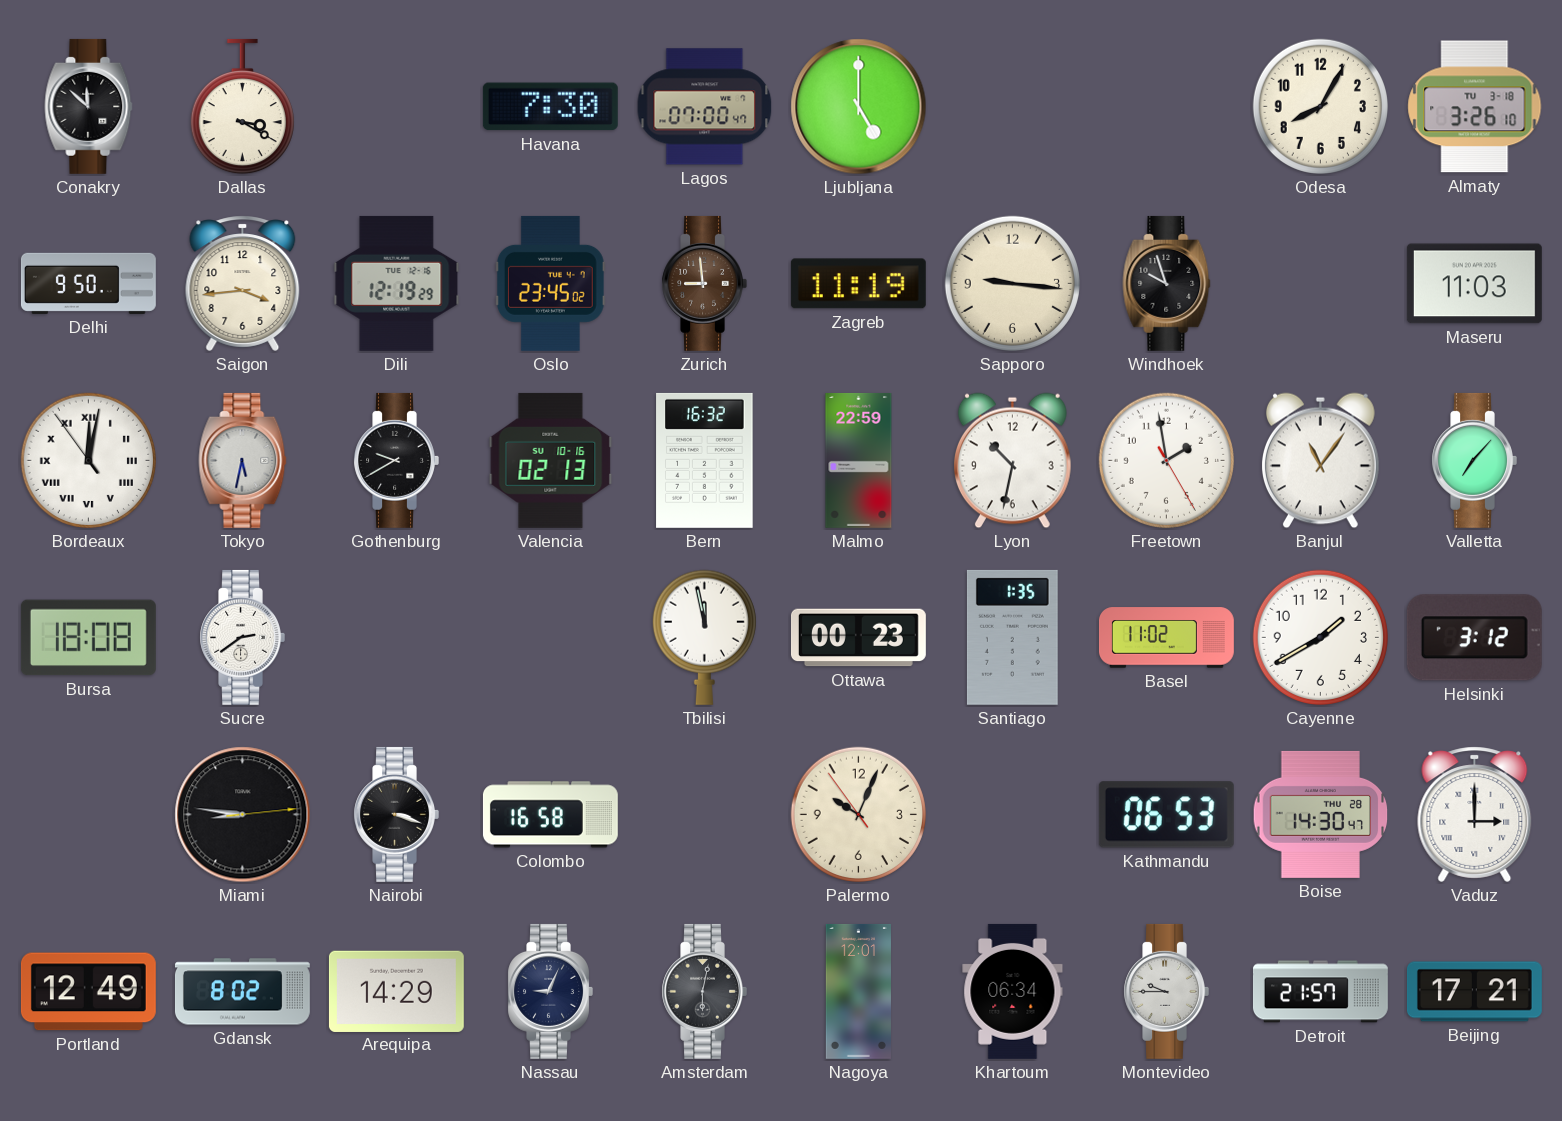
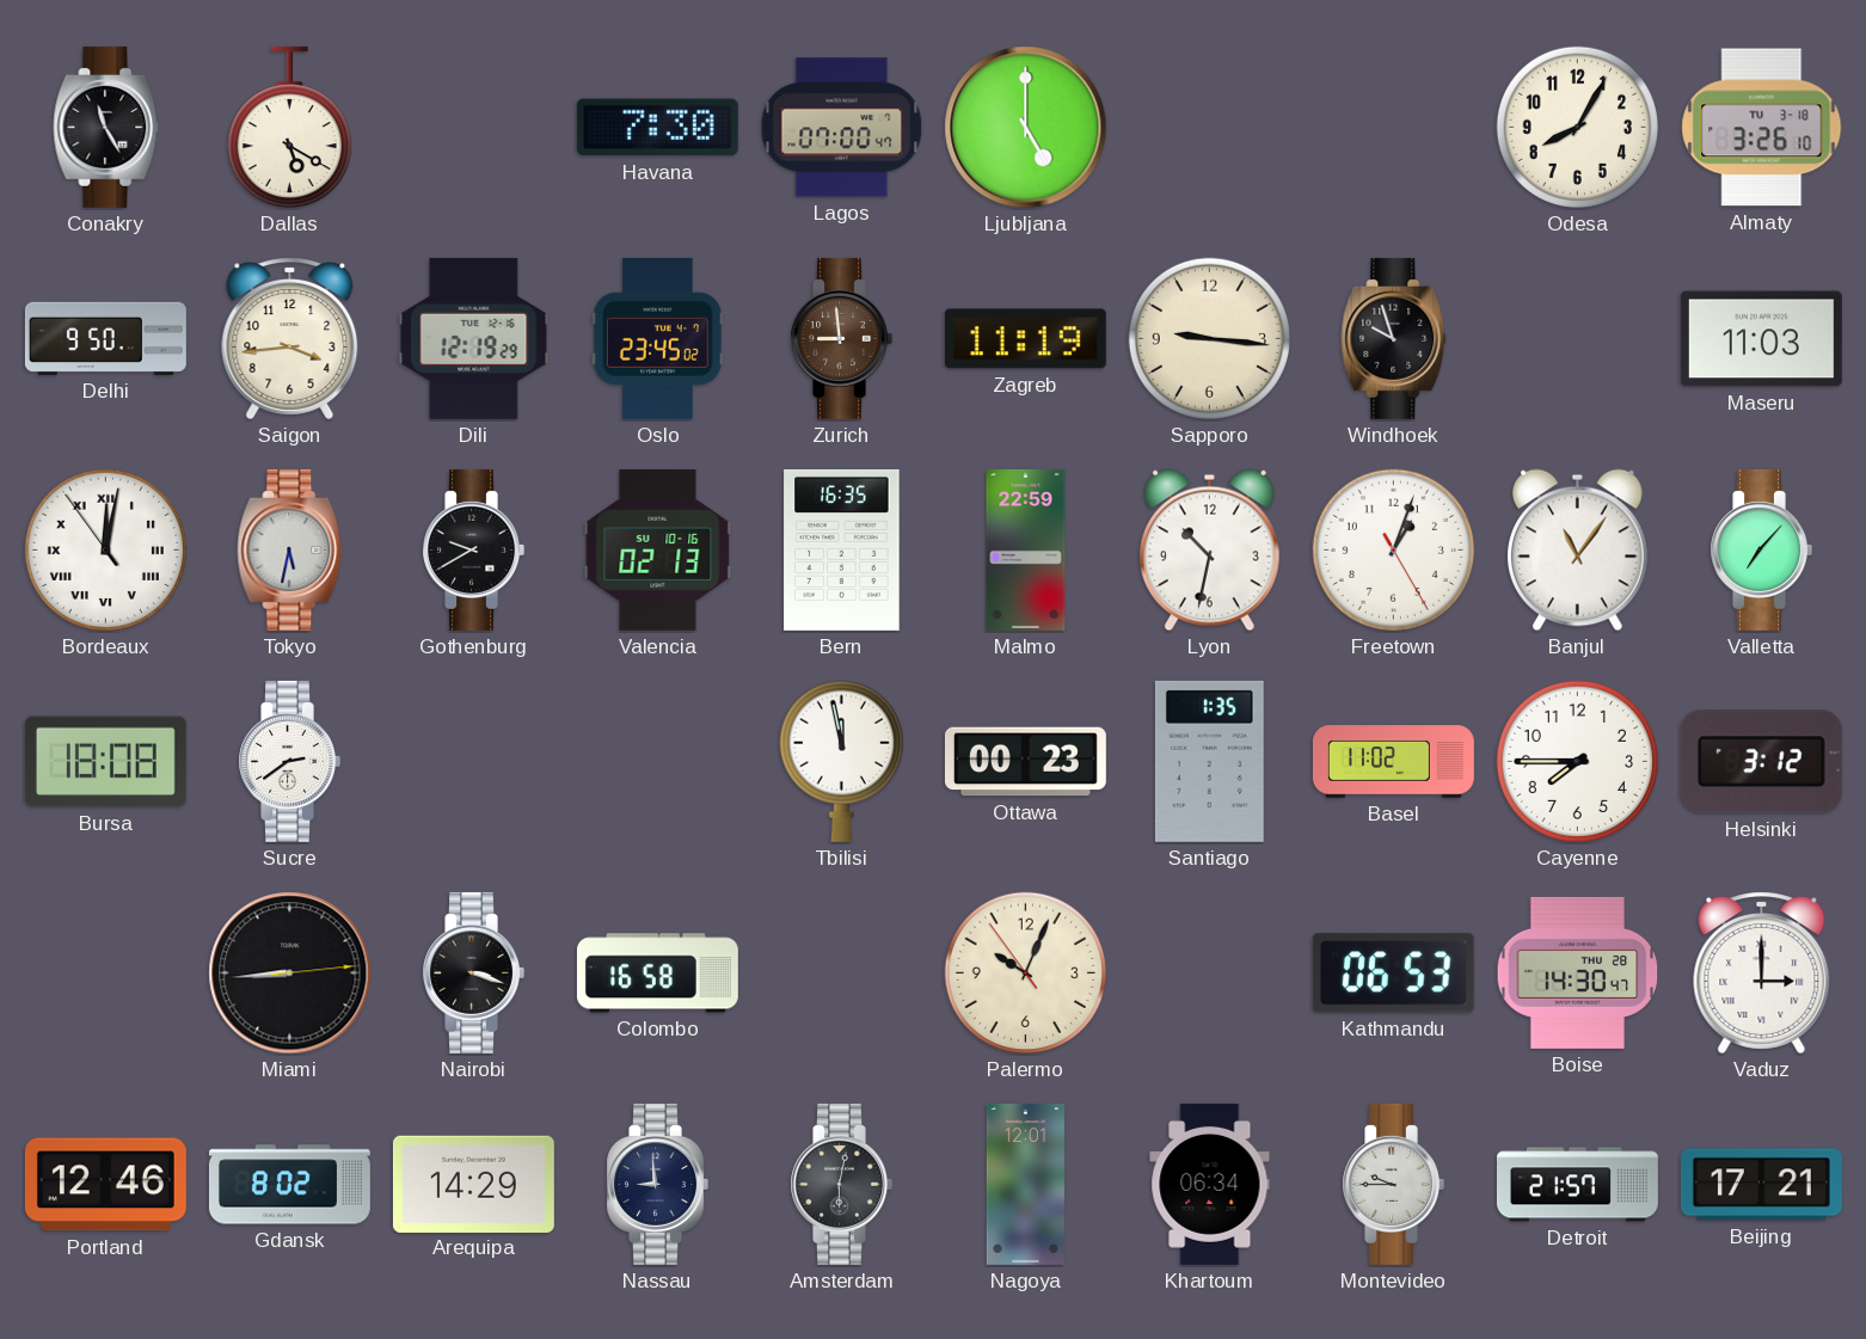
Conakry: 11:52 -> 11:25
Dallas: 3:20 -> 5:20
Bern: 16:32 -> 16:35
Freetown: 1:58 -> 1:03
Cayenne: 1:40 -> 7:45
Miami: 8:46 -> 8:44
Portland: 12:49 -> 12:46
Nassau: 9:04 -> 8:59
